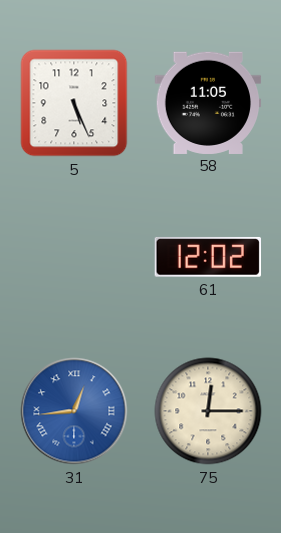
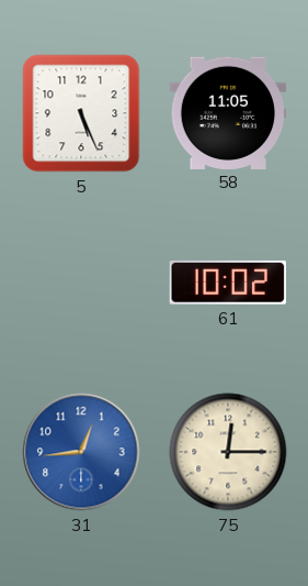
61: 12:02 -> 10:02
31 numerals: Roman -> Arabic
